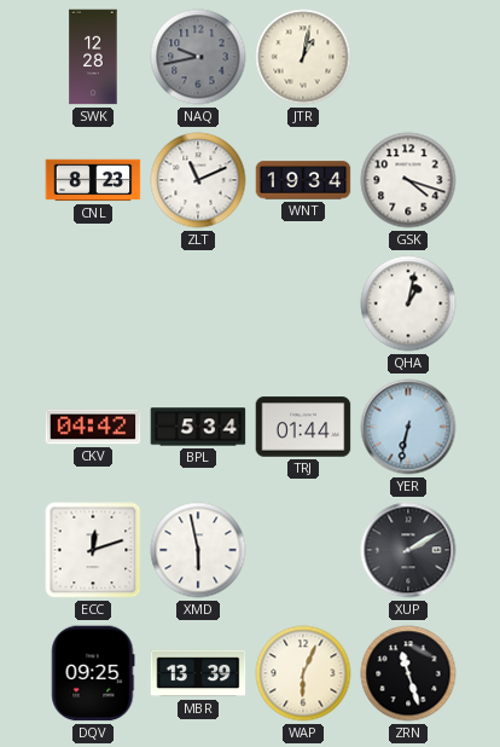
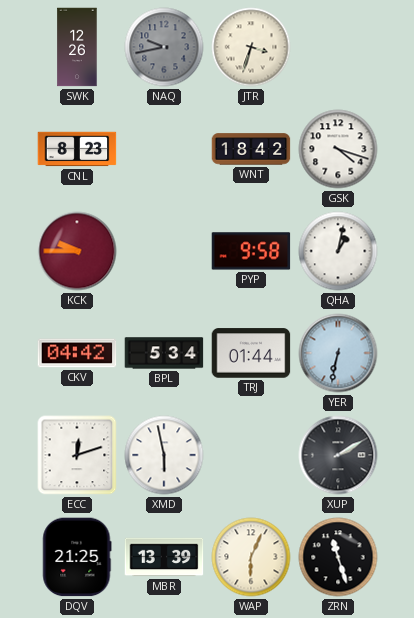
SWK: 12:28 -> 12:26
JTR: 1:02 -> 3:33
ZLT: 11:11 -> none
WNT: 19:34 -> 18:42
KCK: none -> 9:45
PYP: none -> 9:58
DQV: 09:25 -> 21:25
